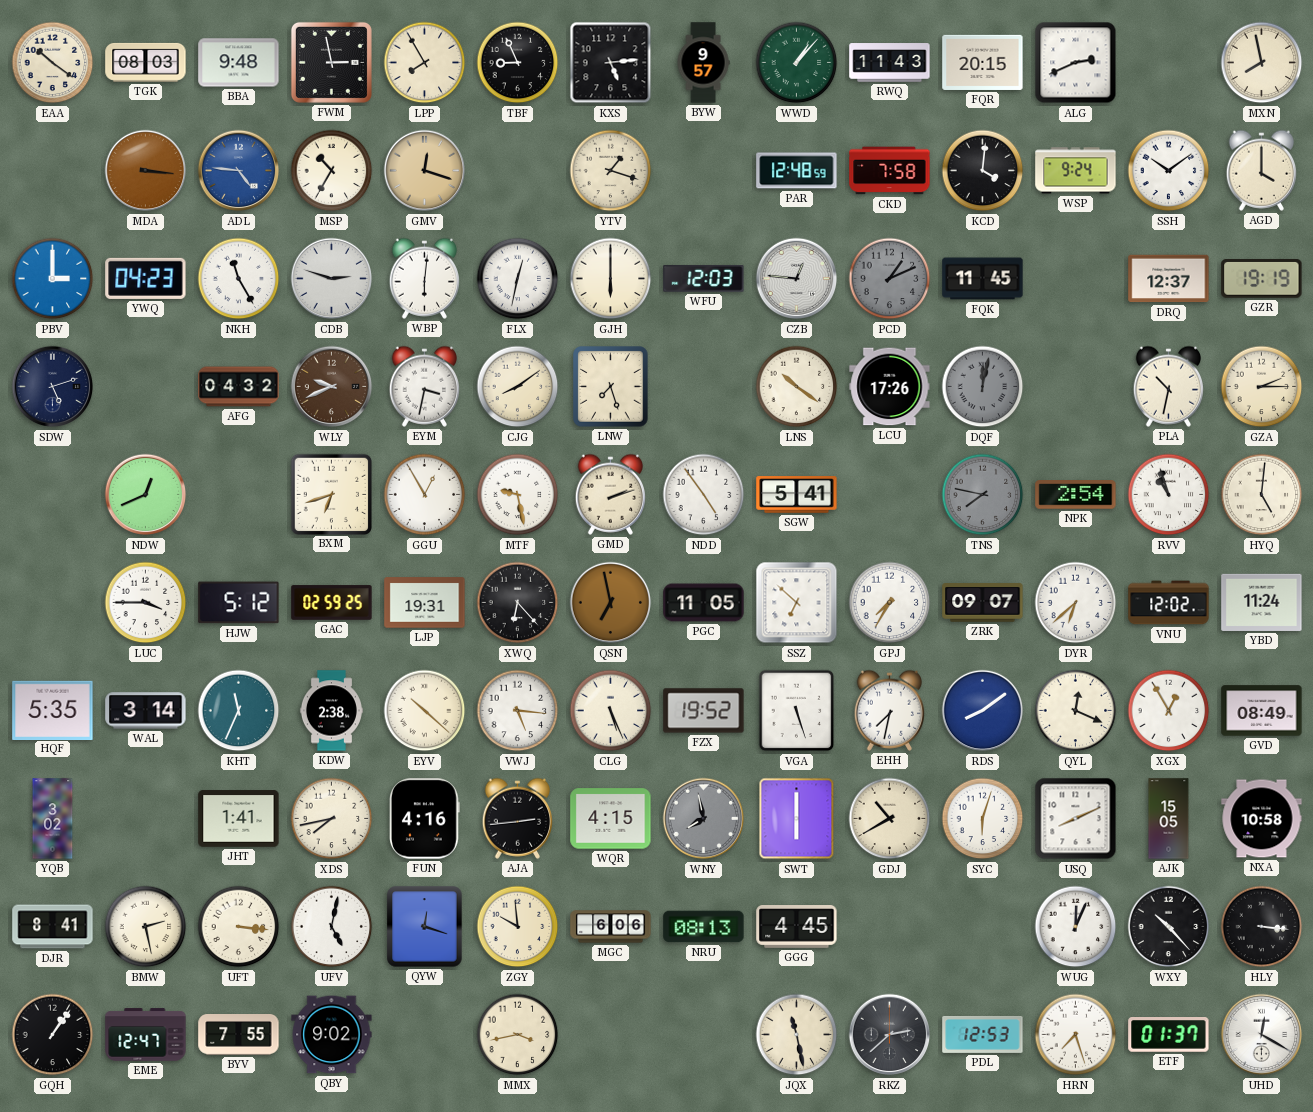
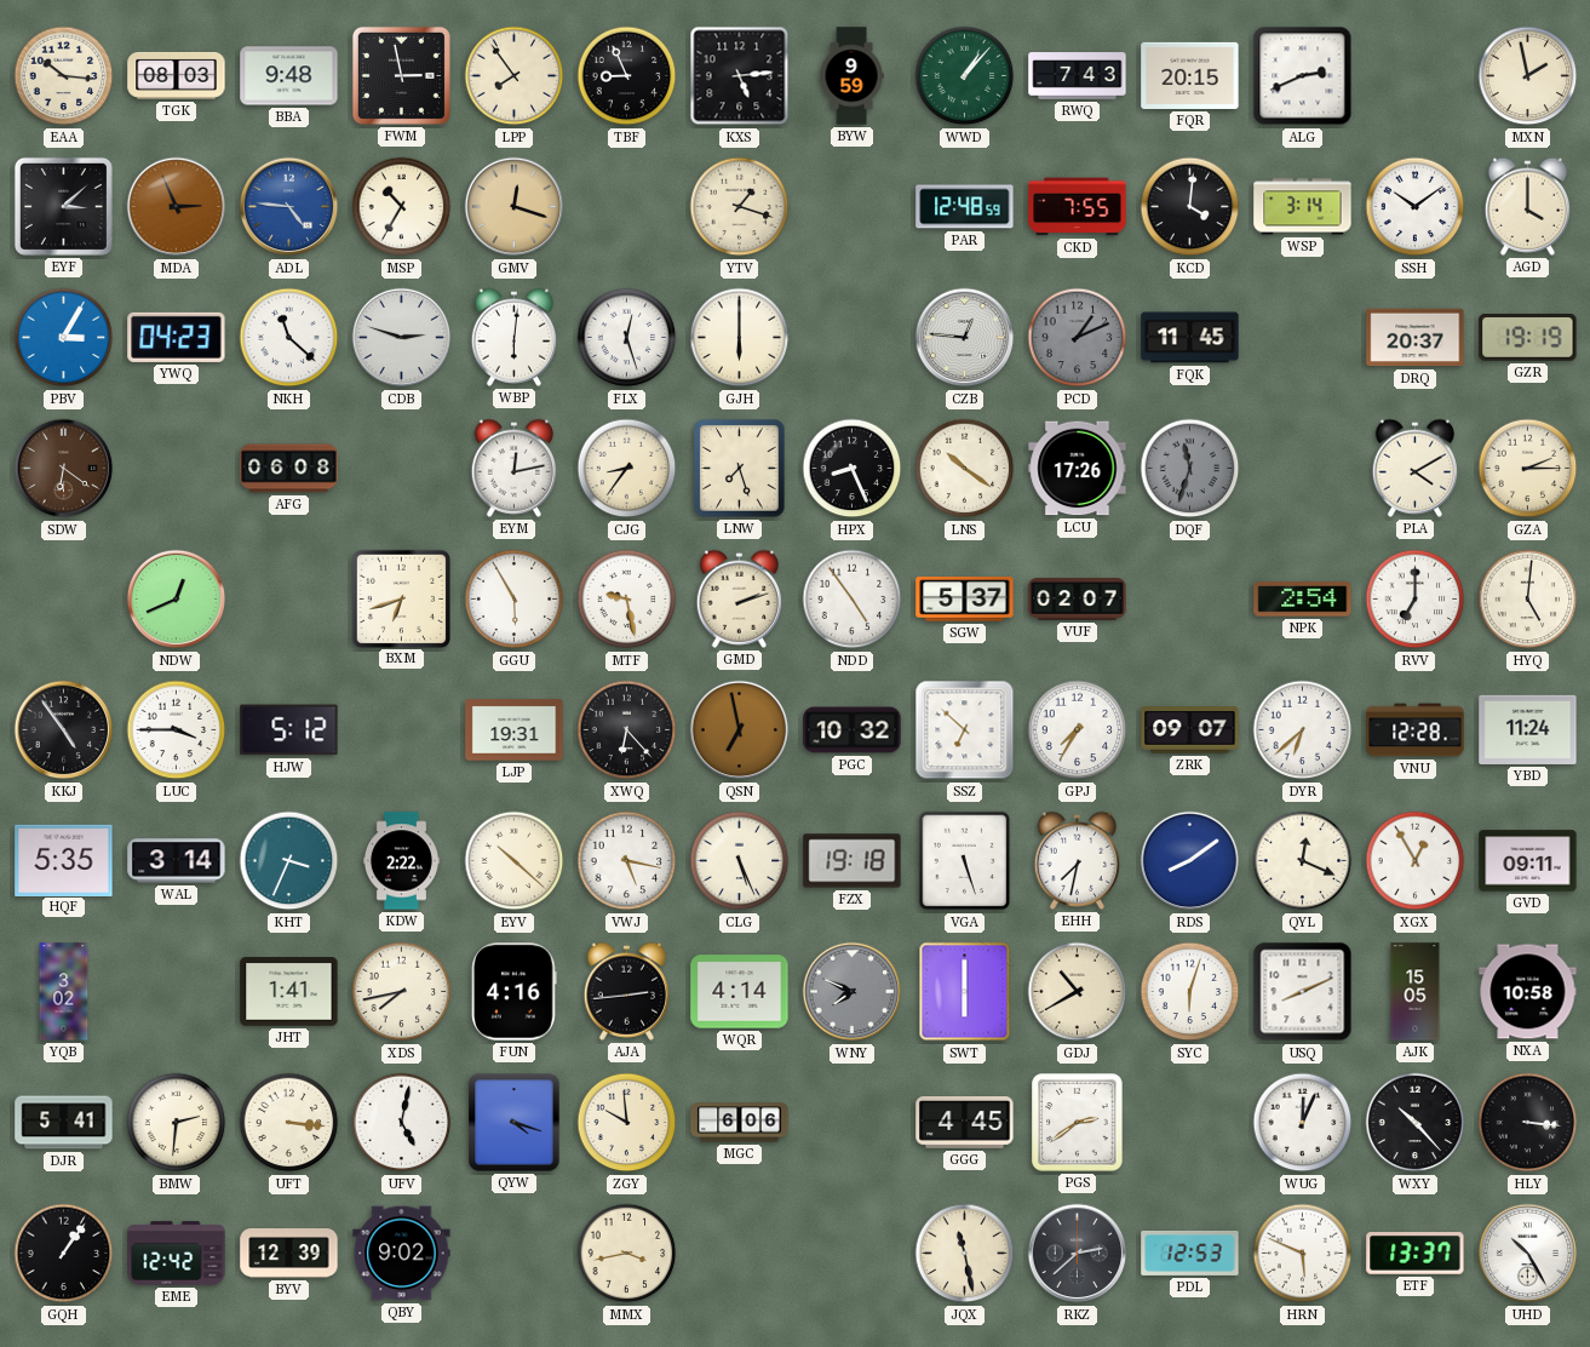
EAA: 10:21 -> 10:16
LPP: 7:55 -> 7:54
BYW: 9:57 -> 9:59
RWQ: 11:43 -> 7:43
MXN: 7:58 -> 1:58
EYF: none -> 3:08
MDA: 3:16 -> 2:56
CKD: 7:58 -> 7:55
WSP: 9:24 -> 3:14
PBV: 3:00 -> 3:05
NKH: 11:25 -> 11:22
FLX: 12:32 -> 12:27
WFU: 12:03 -> none
DRQ: 12:37 -> 20:37
SDW: 5:12 -> 6:21
SDW dial: navy -> brown
AFG: 04:32 -> 06:08
WLY: 9:41 -> none
EYM: 3:32 -> 12:13
CJG: 8:09 -> 8:36
HPX: none -> 8:26
DQF: 12:02 -> 11:33
PLA: 10:32 -> 4:10
GGU: 12:55 -> 5:55
SGW: 5:41 -> 5:37
VUF: none -> 02:07
TNS: 7:47 -> none
RVV: 10:57 -> 7:00
KKJ: none -> 4:54
GAC: 02:59 -> none
PGC: 11:05 -> 10:32
VNU: 12:02 -> 12:28
KHT: 11:34 -> 3:34
KDW: 2:38 -> 2:22
VWJ: 5:16 -> 5:17
FZX: 19:52 -> 19:18
GVD: 08:49 -> 09:11
WQR: 4:15 -> 4:14
WNY: 7:58 -> 7:49
DJR: 8:41 -> 5:41
BMW: 2:28 -> 2:31
QYW: 12:18 -> 4:18
NRU: 08:13 -> none
PGS: none -> 2:39
EME: 12:47 -> 12:42
BYV: 7:55 -> 12:39
HRN: 7:27 -> 5:49
ETF: 01:37 -> 13:37
UHD: 12:20 -> 10:25
